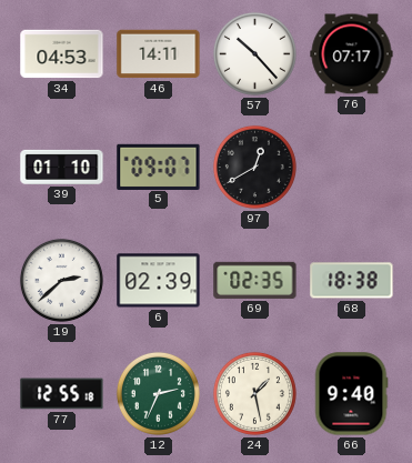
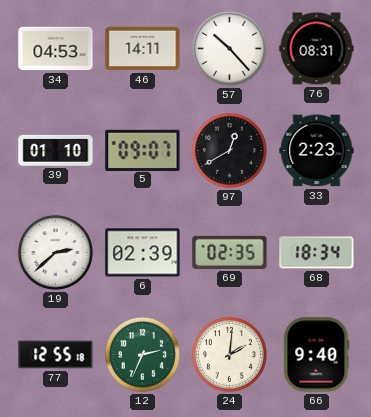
76: 07:17 -> 08:31
33: none -> 2:23
68: 18:38 -> 18:34
24: 1:28 -> 2:01
